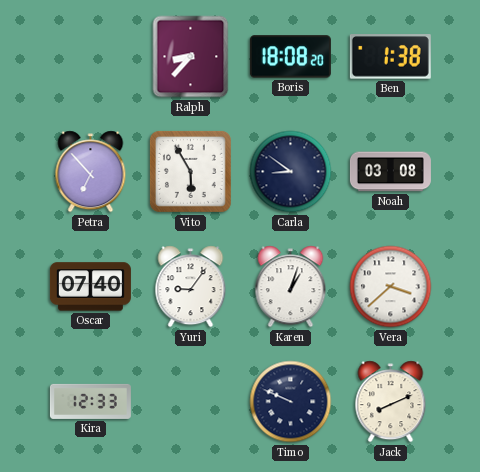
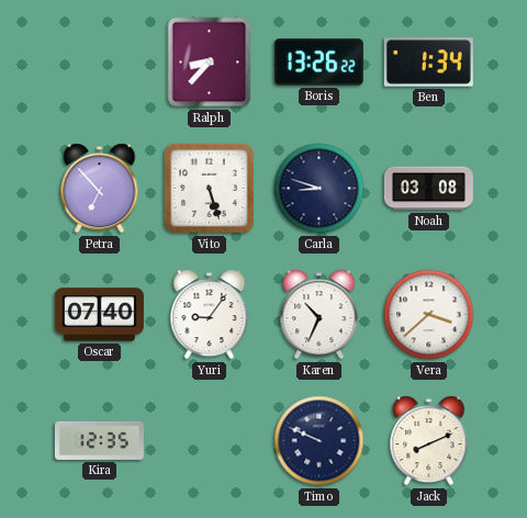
Boris: 18:08 -> 13:26
Ben: 1:38 -> 1:34
Vito: 5:55 -> 5:27
Carla: 8:51 -> 8:48
Karen: 1:03 -> 10:34
Kira: 12:33 -> 12:35
